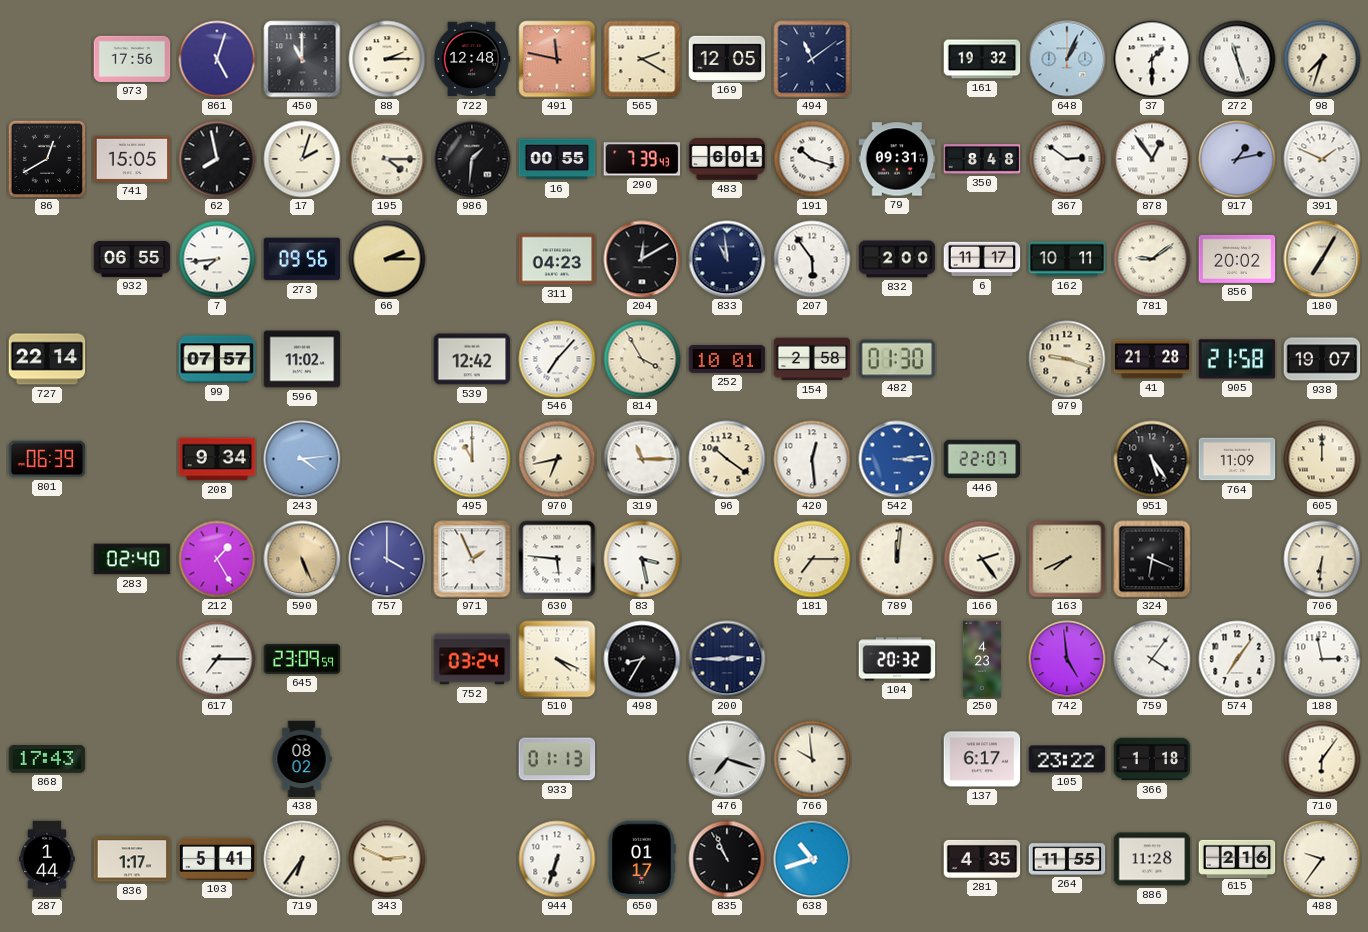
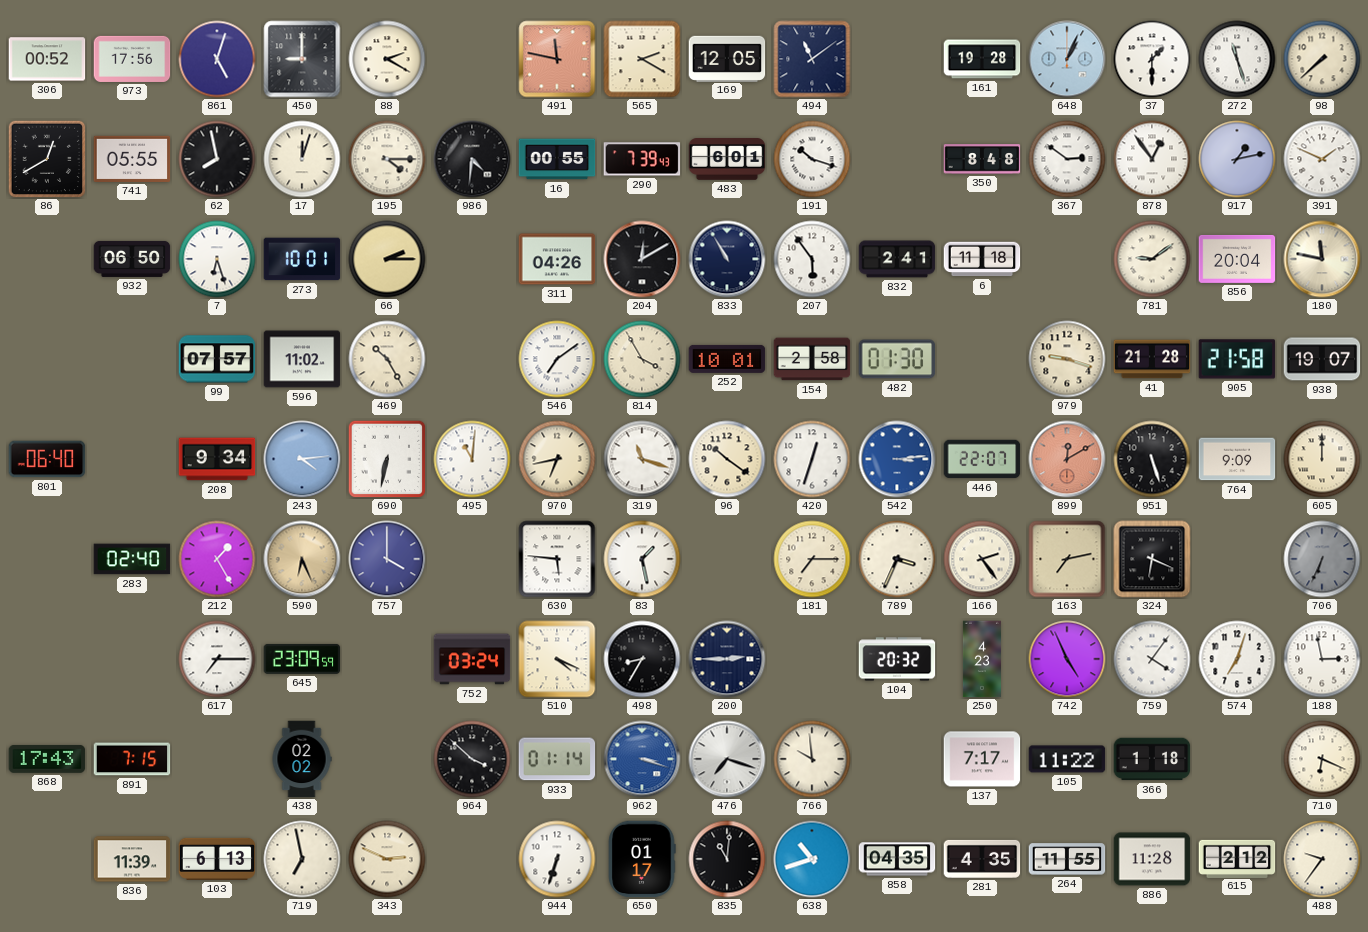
306: none -> 00:52
450: 11:00 -> 9:00
88: 2:15 -> 2:20
722: 12:48 -> none
161: 19:32 -> 19:28
98: 7:33 -> 7:38
741: 15:05 -> 05:55
17: 2:03 -> 12:03
986: 1:31 -> 4:31
79: 09:31 -> none
932: 06:55 -> 06:50
7: 7:44 -> 6:27
273: 09:56 -> 10:01
311: 04:23 -> 04:26
833: 10:59 -> 10:55
832: 2:00 -> 2:41
6: 11:17 -> 11:18
162: 10:11 -> none
856: 20:02 -> 20:04
180: 7:05 -> 11:47
727: 22:14 -> none
469: none -> 10:25
539: 12:42 -> none
546: 7:07 -> 7:09
801: 06:39 -> 06:40
690: none -> 6:32
495: 11:00 -> 11:01
319: 11:15 -> 11:18
420: 12:29 -> 12:33
899: none -> 12:10
951: 5:24 -> 5:27
764: 11:09 -> 9:09
590: 5:26 -> 6:26
971: 1:56 -> none
83: 3:28 -> 1:28
789: 12:01 -> 3:34
163: 7:41 -> 7:13
706: 6:31 -> 6:34
706 dial: cream -> grey
742: 4:59 -> 4:56
574: 7:06 -> 7:03
891: none -> 7:15
438: 08:02 -> 02:02
964: none -> 3:52
933: 01:13 -> 01:14
962: none -> 3:18
137: 6:17 -> 7:17
105: 23:22 -> 11:22
710: 6:06 -> 6:19
287: 1:44 -> none
836: 1:17 -> 11:39
103: 5:41 -> 6:13
719: 6:36 -> 6:58
835: 10:56 -> 11:01
858: none -> 04:35
615: 2:16 -> 2:12
